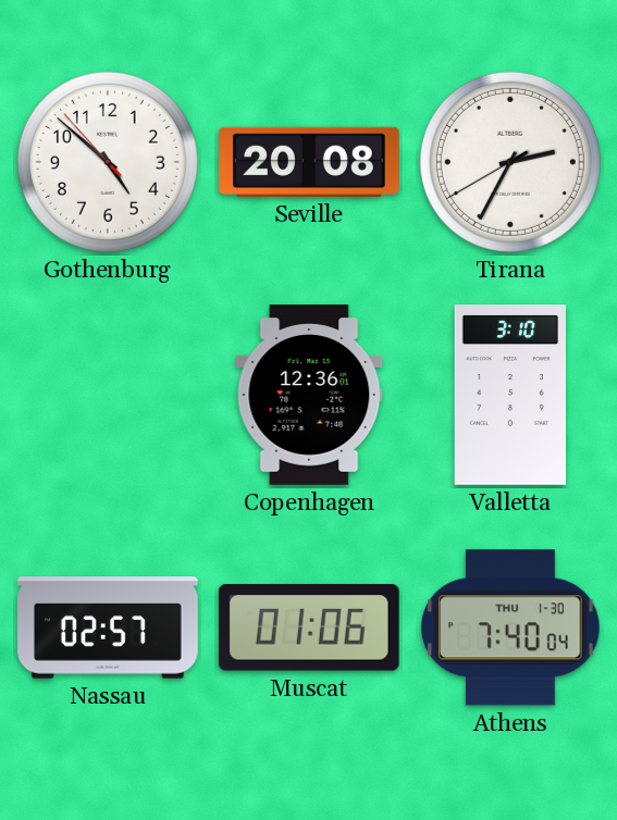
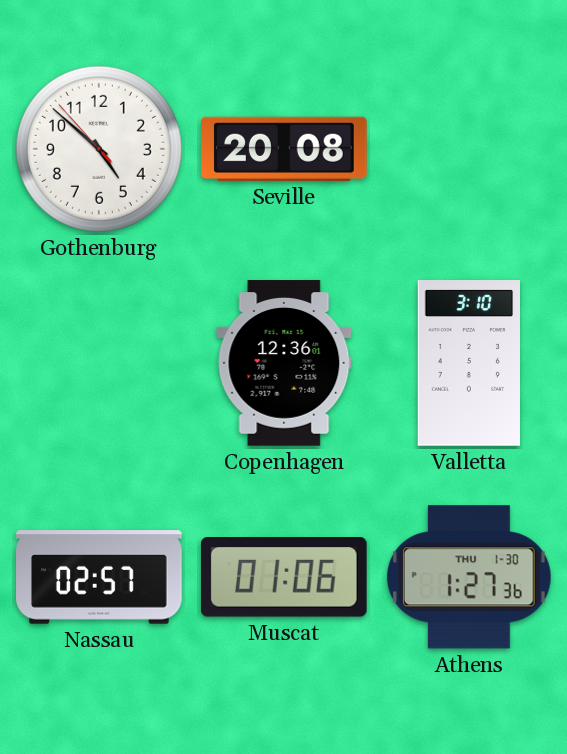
Tirana: 2:34 -> none
Athens: 7:40 -> 1:27
